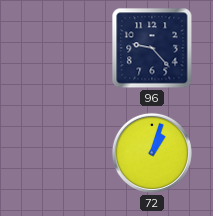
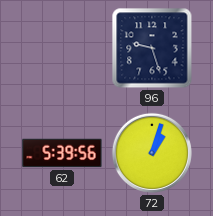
96: 9:23 -> 9:27
62: none -> 5:39
